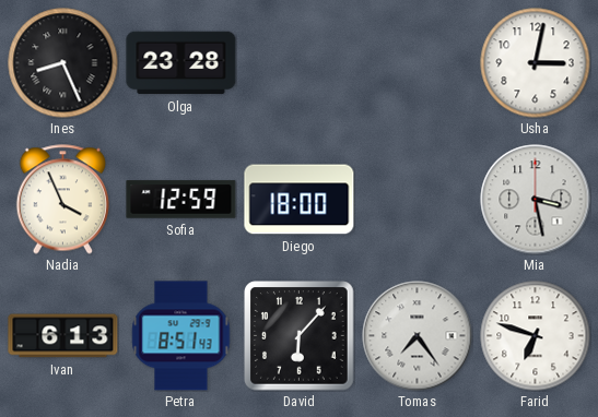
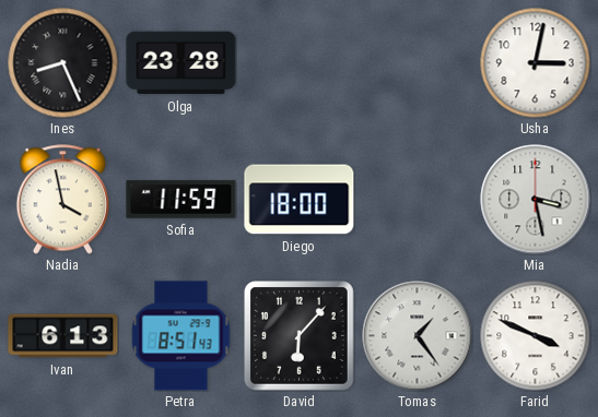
Nadia: 3:56 -> 3:58
Sofia: 12:59 -> 11:59
Tomas: 7:24 -> 1:24
Farid: 6:48 -> 3:49
